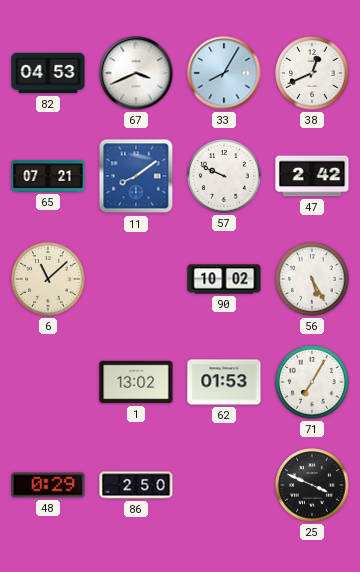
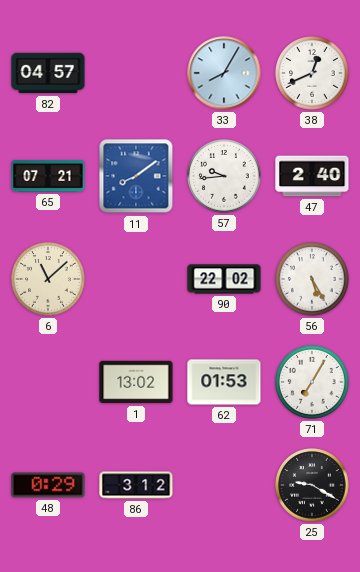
82: 04:53 -> 04:57
67: 3:41 -> none
57: 9:49 -> 9:44
47: 2:42 -> 2:40
90: 10:02 -> 22:02
86: 2:50 -> 3:12
25: 3:49 -> 9:20
